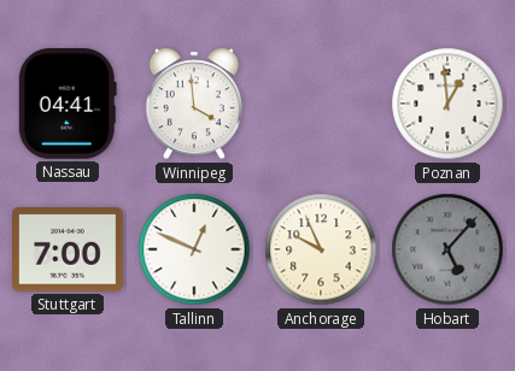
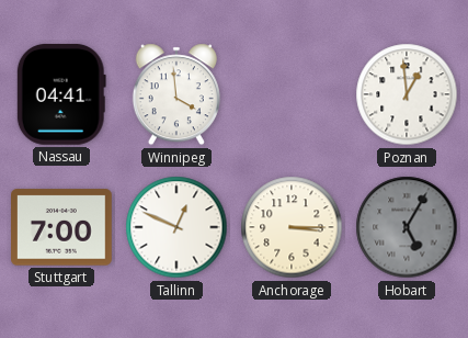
Anchorage: 9:56 -> 3:15
Hobart: 5:07 -> 5:05
